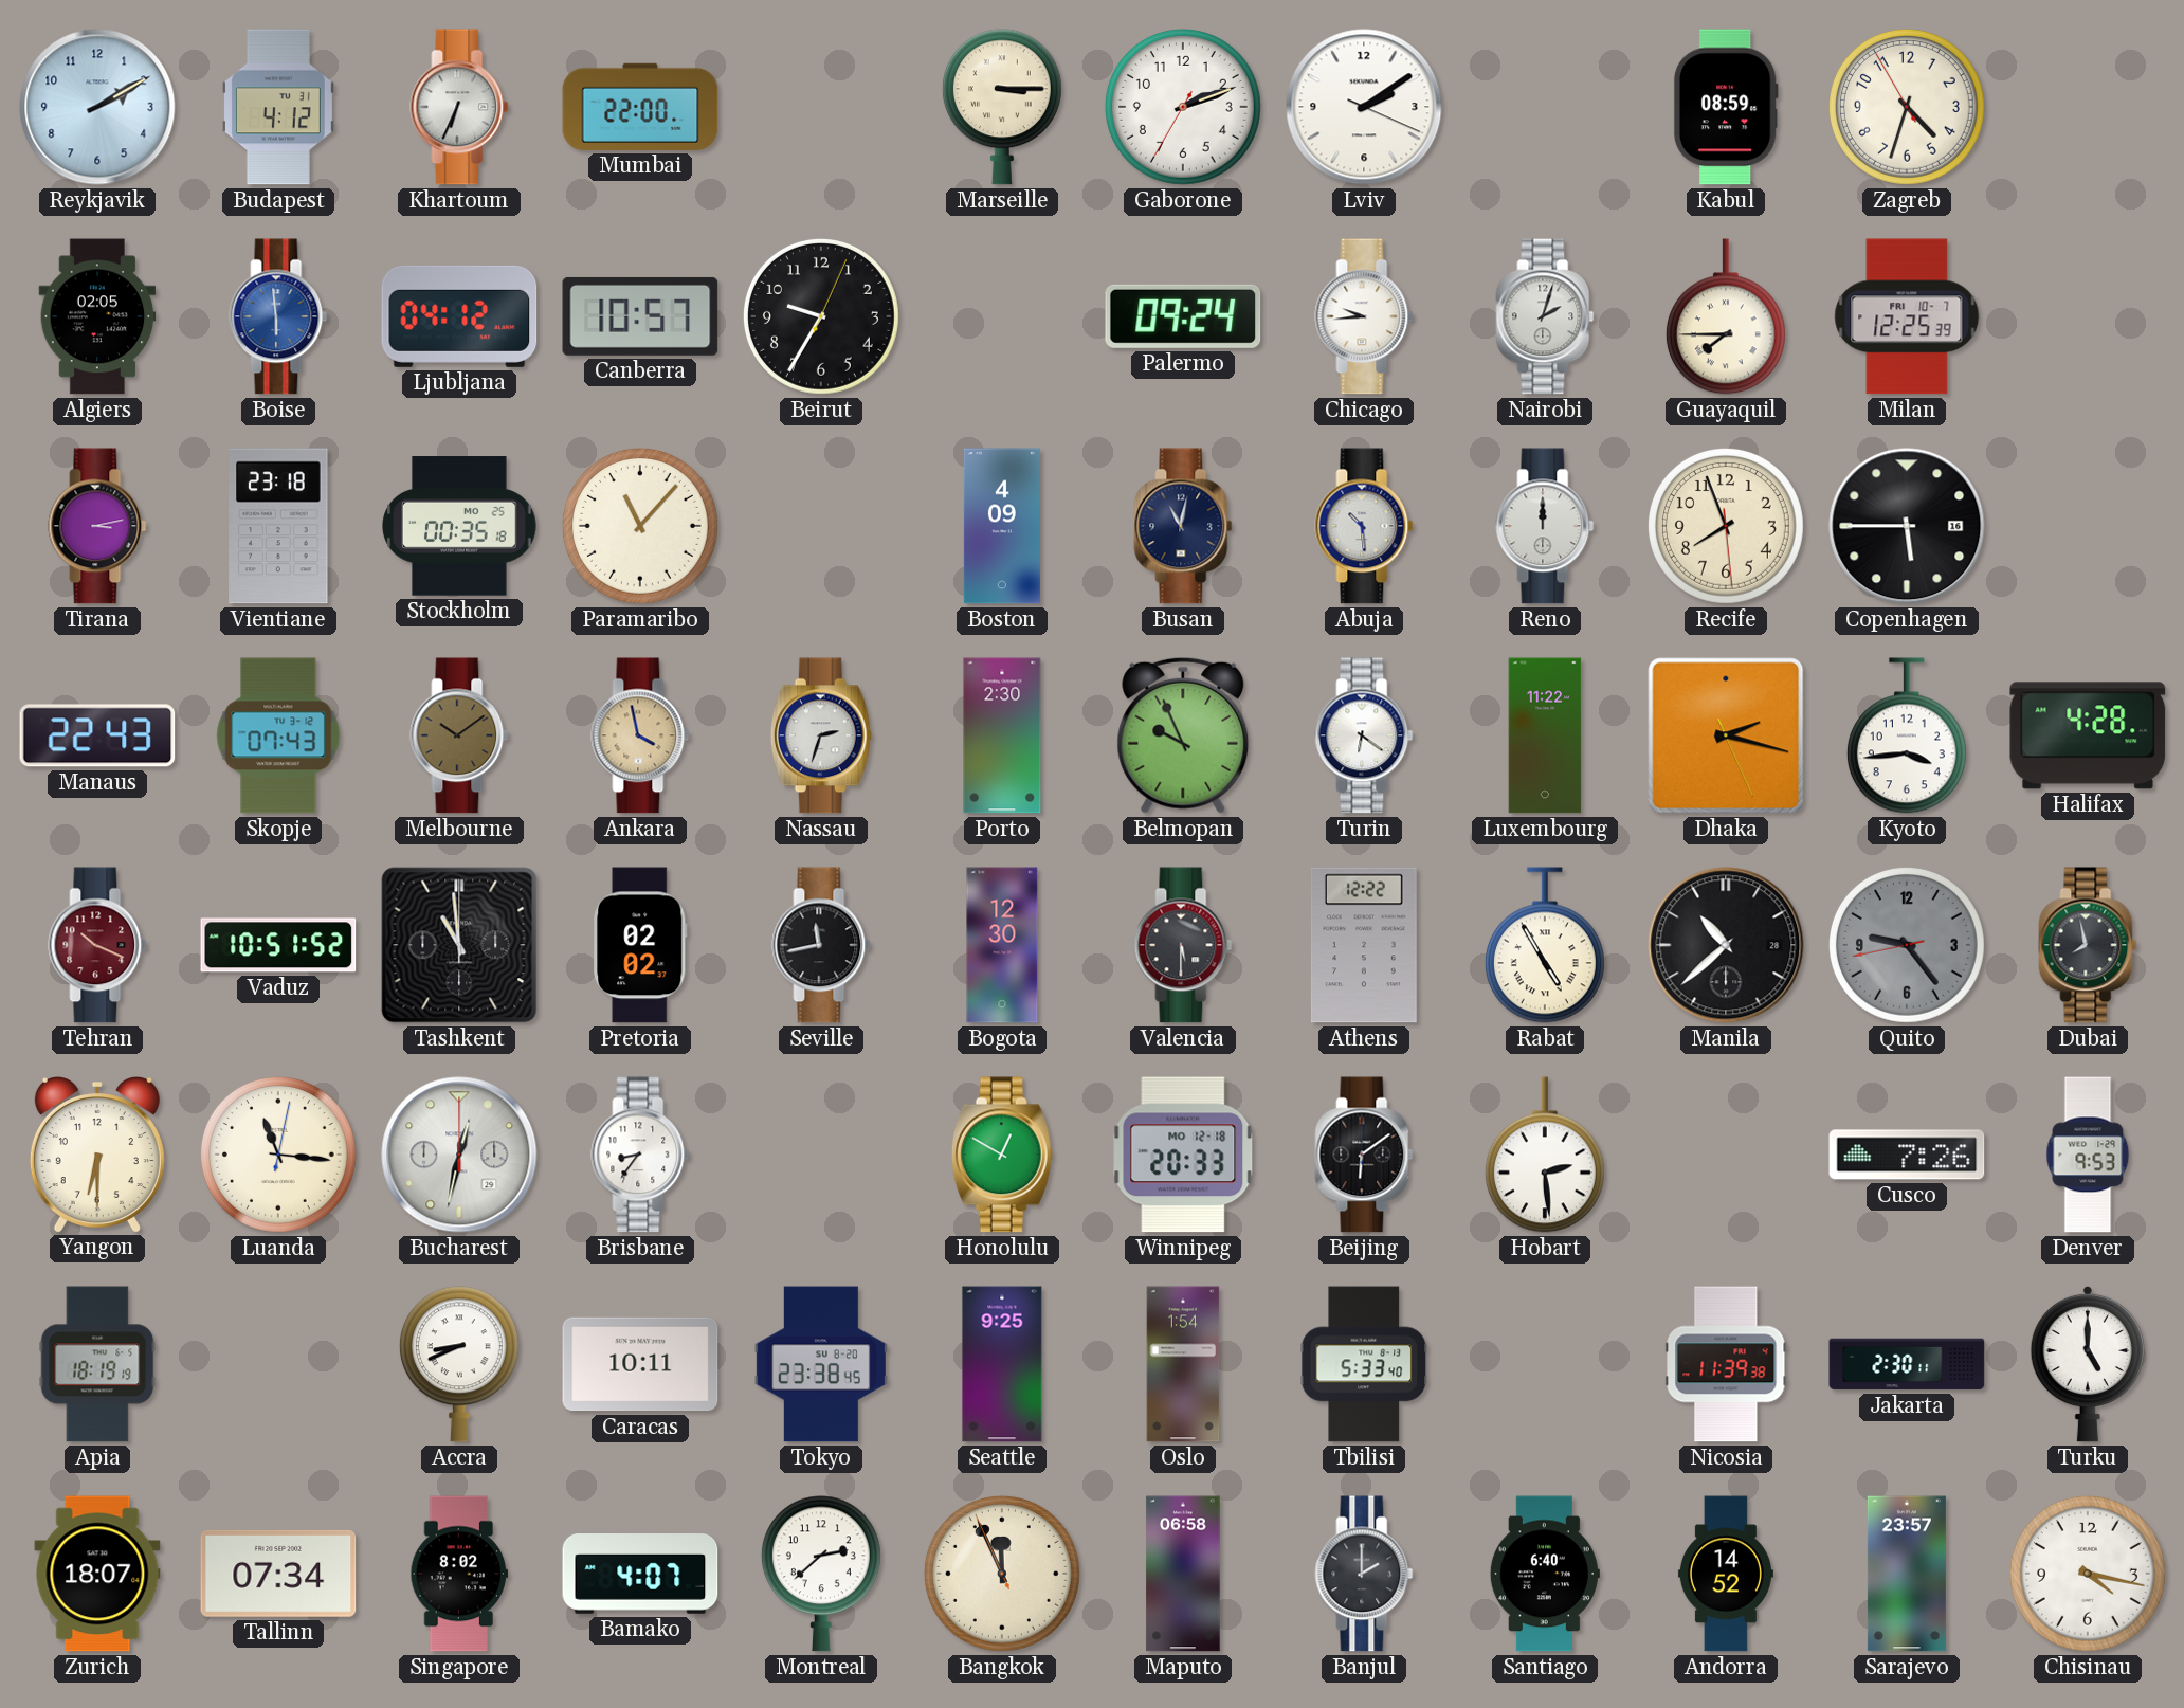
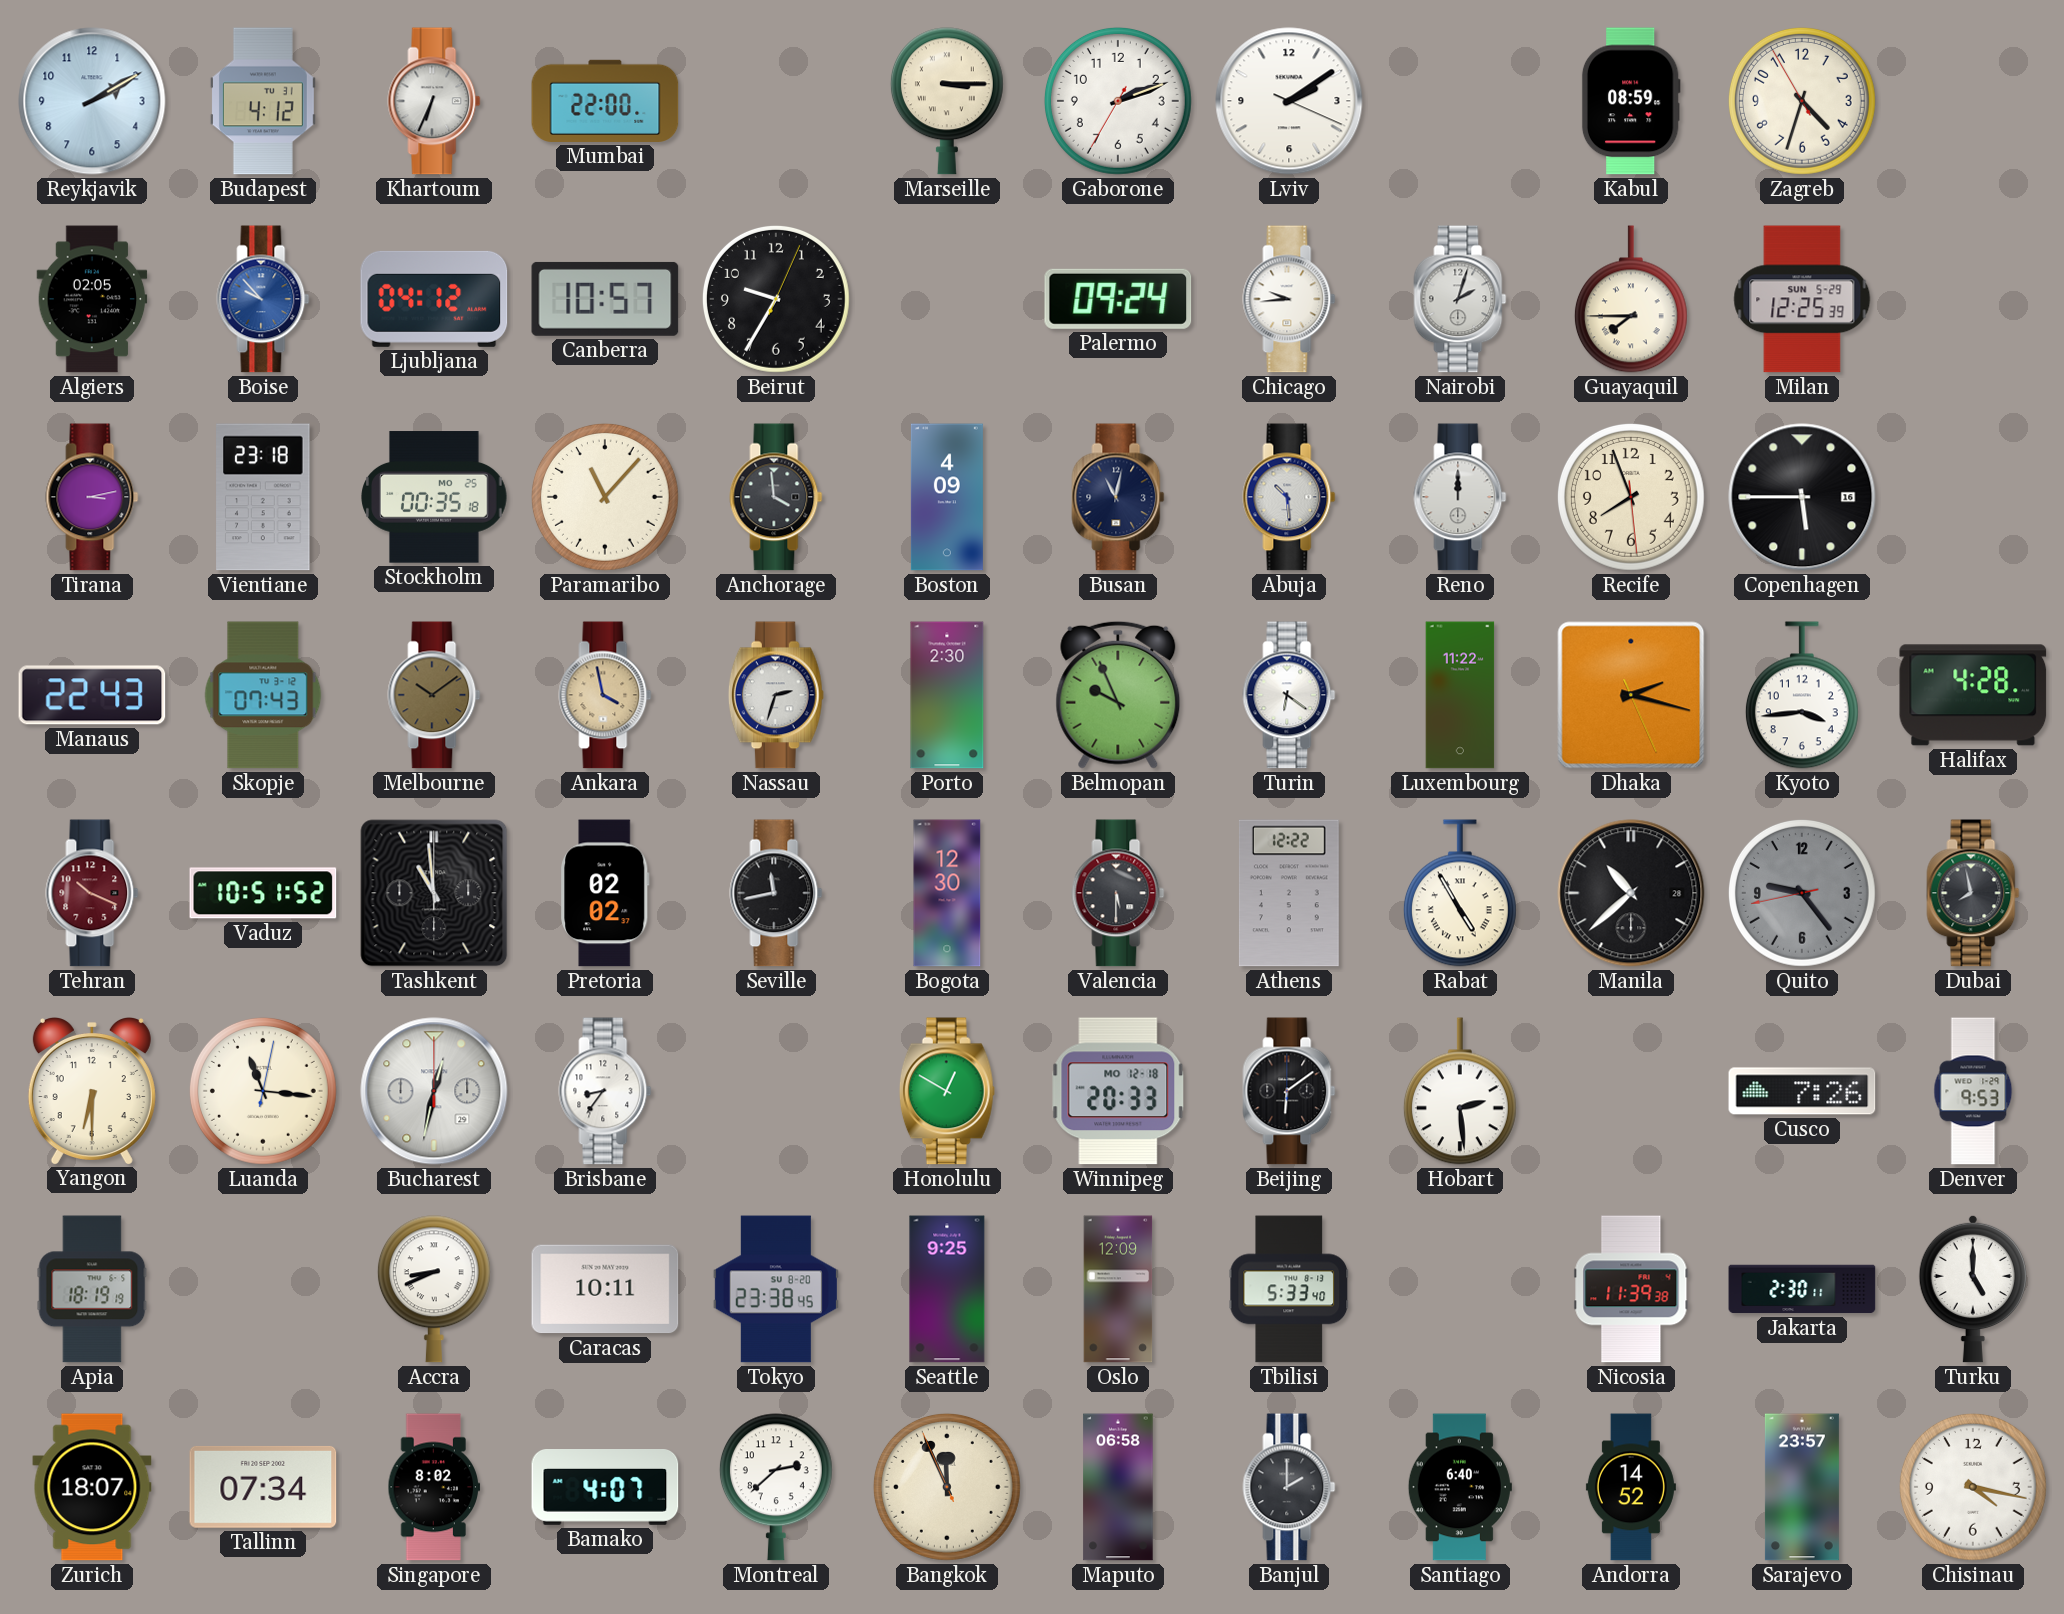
Boise: 5:59 -> 9:53
Milan date: FRI 10-7 -> SUN 5-29
Anchorage: none -> 3:59
Oslo: 1:54 -> 12:09
